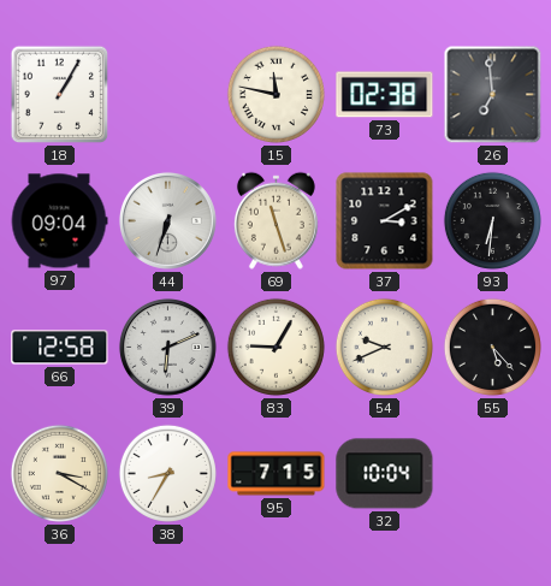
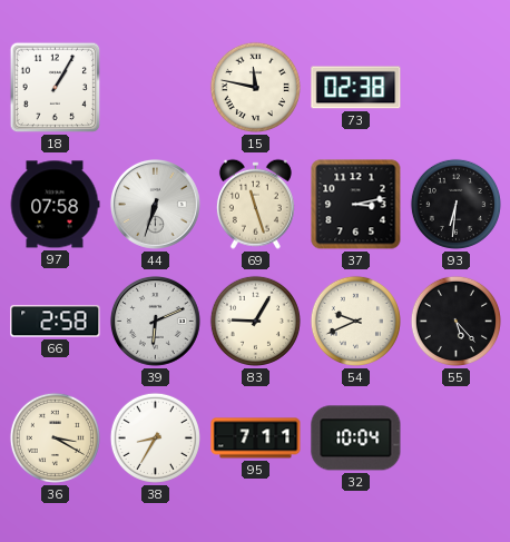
26: 6:59 -> none
97: 09:04 -> 07:58
37: 3:10 -> 3:13
66: 12:58 -> 2:58
95: 7:15 -> 7:11
